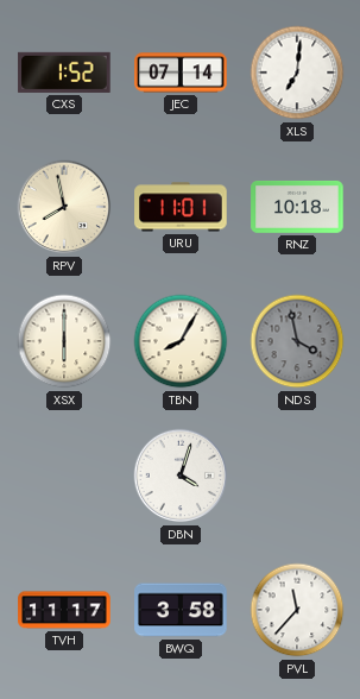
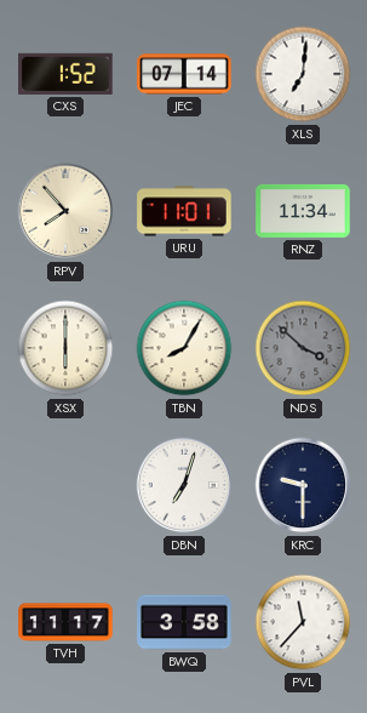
RPV: 7:58 -> 7:53
RNZ: 10:18 -> 11:34
NDS: 3:58 -> 3:52
DBN: 4:03 -> 7:03
KRC: none -> 9:30
